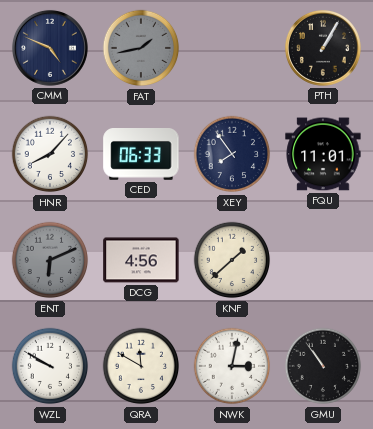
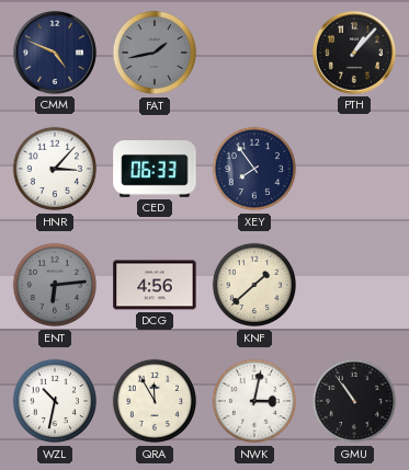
PTH: 1:05 -> 1:07
HNR: 8:07 -> 3:07
FQU: 11:01 -> none
ENT: 6:11 -> 6:14
WZL: 9:50 -> 10:32
QRA: 11:50 -> 11:55
